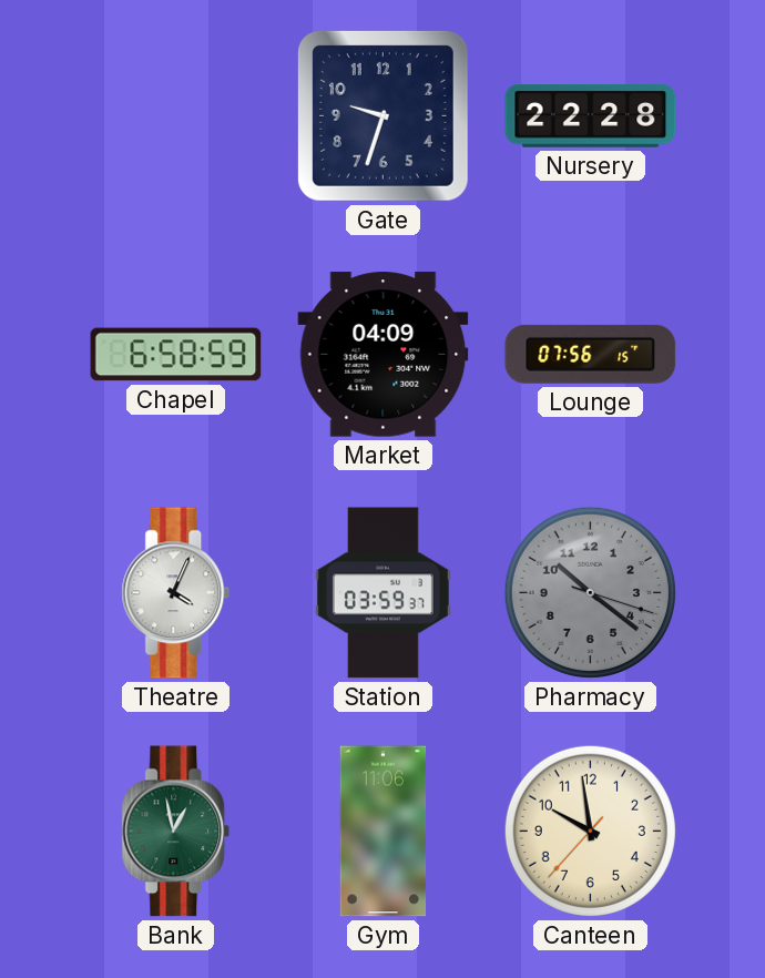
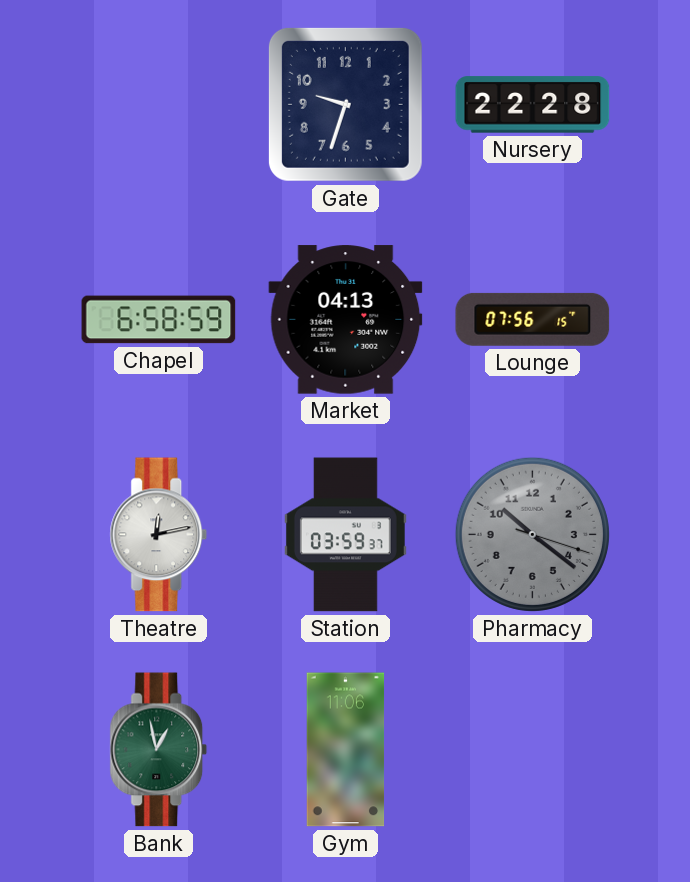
Market: 04:09 -> 04:13
Theatre: 4:04 -> 12:13
Canteen: 9:58 -> none
